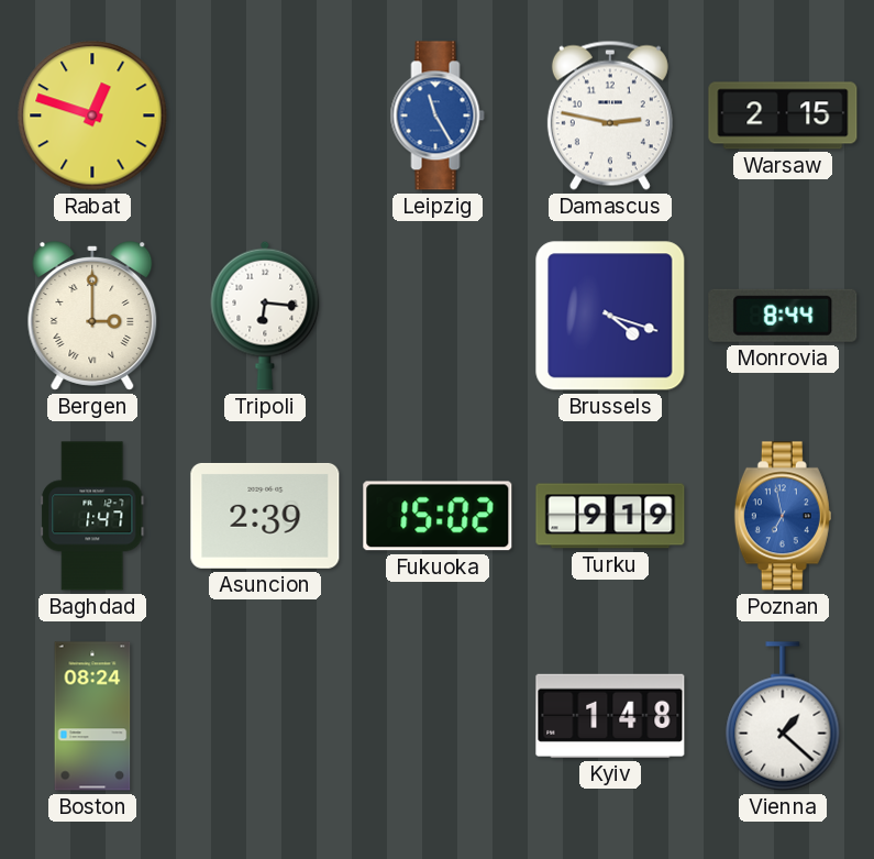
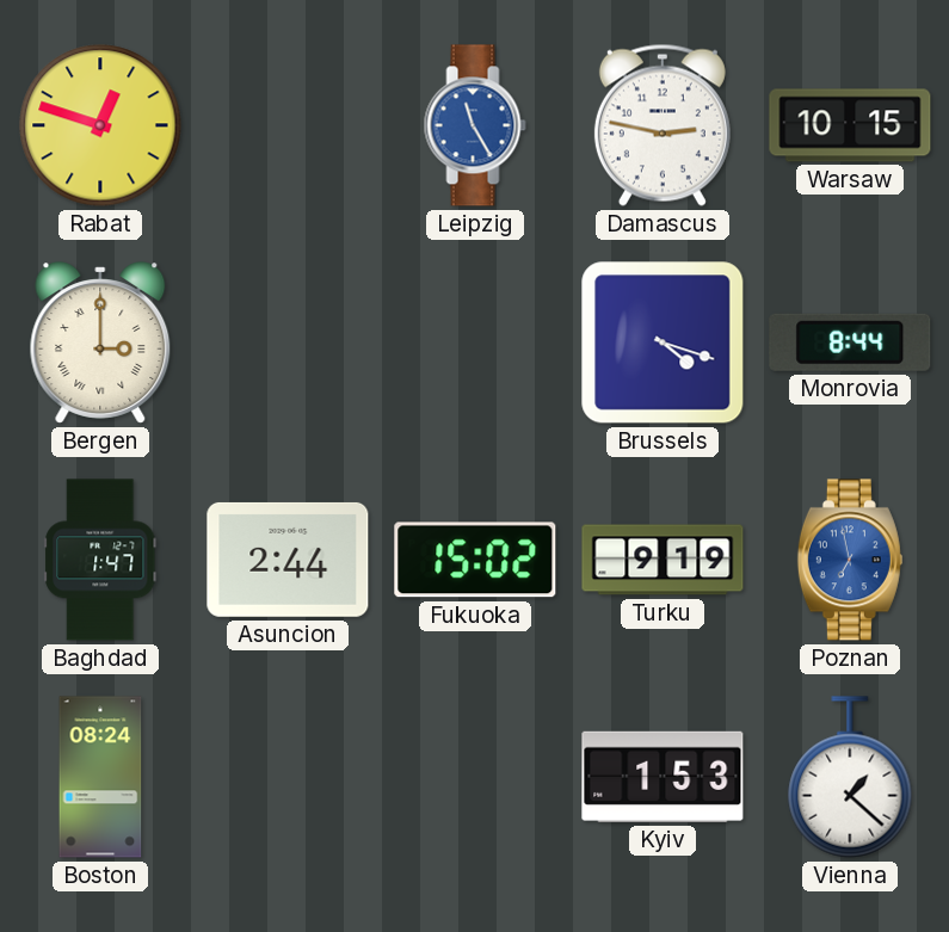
Warsaw: 2:15 -> 10:15
Tripoli: 6:16 -> none
Asuncion: 2:39 -> 2:44
Kyiv: 1:48 -> 1:53
